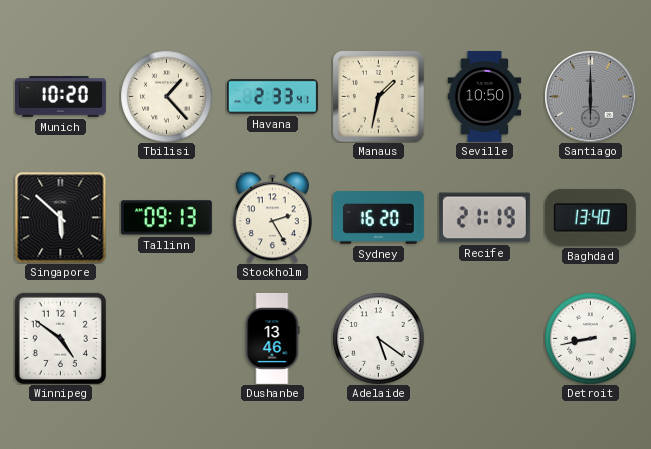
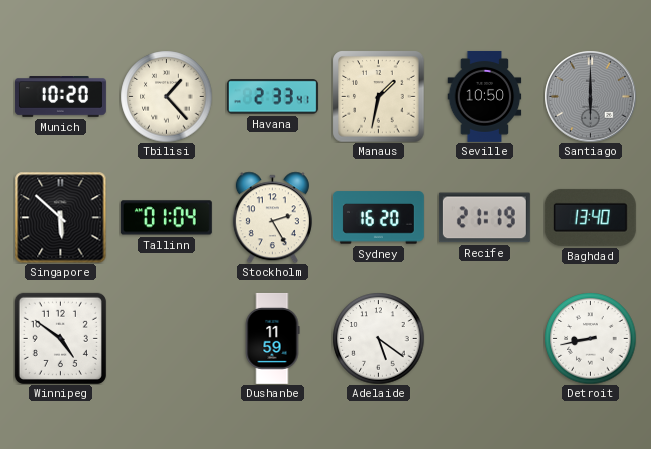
Tallinn: 09:13 -> 01:04
Dushanbe: 13:46 -> 11:59
